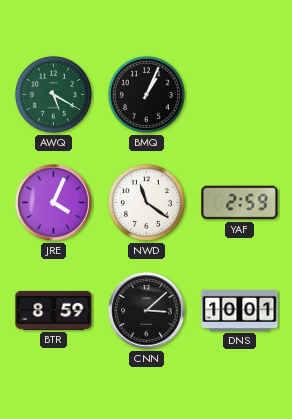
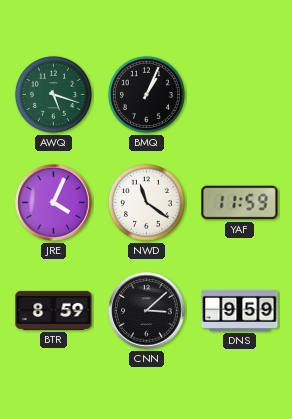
AWQ: 5:20 -> 5:18
YAF: 2:59 -> 11:59
DNS: 10:01 -> 9:59
